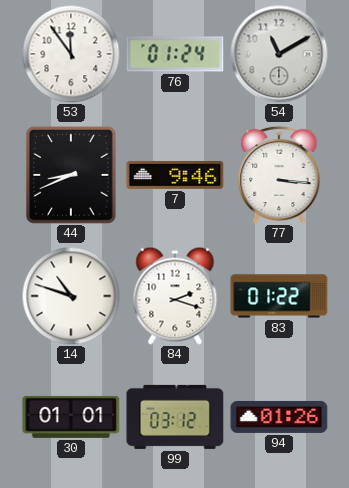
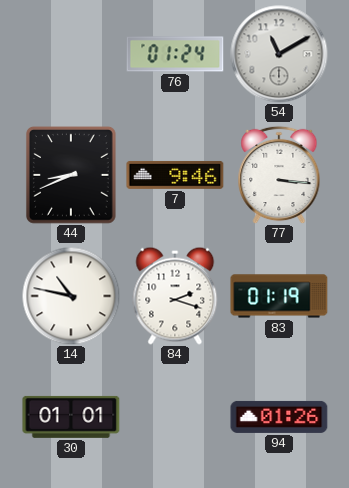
53: 11:54 -> none
14: 10:48 -> 10:47
83: 01:22 -> 01:19
99: 03:12 -> none
